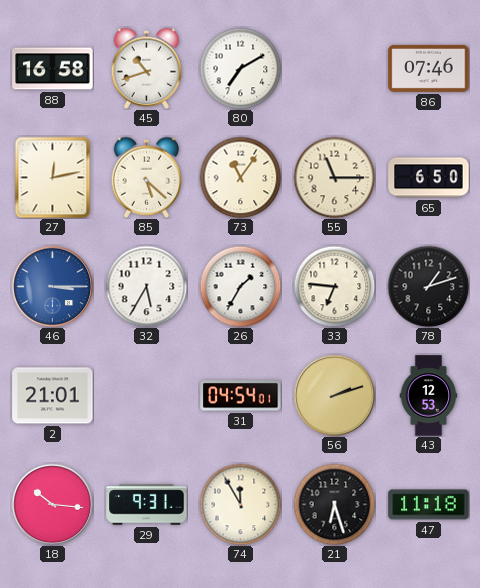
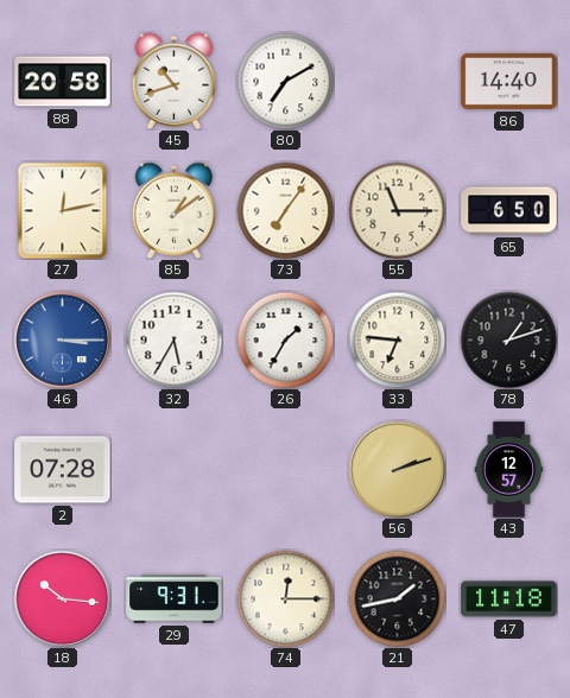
88: 16:58 -> 20:58
86: 07:46 -> 14:40
85: 5:22 -> 1:09
73: 11:06 -> 7:06
2: 21:01 -> 07:28
31: 04:54 -> none
43: 12:53 -> 12:57
74: 11:55 -> 12:15
21: 6:27 -> 1:43
